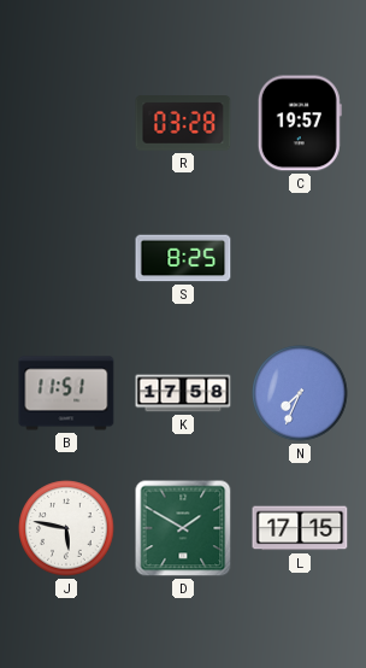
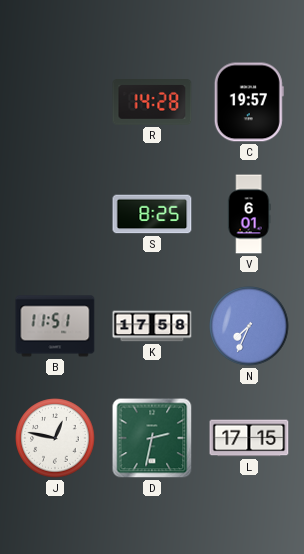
R: 03:28 -> 14:28
V: none -> 6:01
J: 5:47 -> 12:47
D: 1:50 -> 2:32
